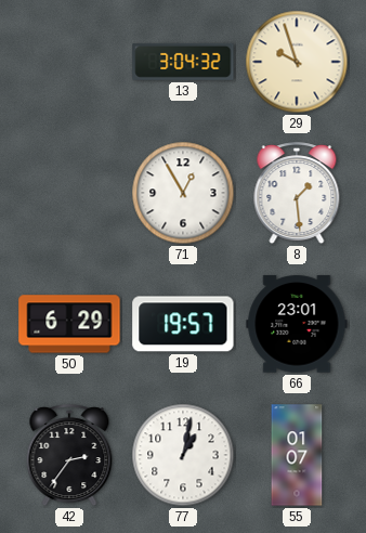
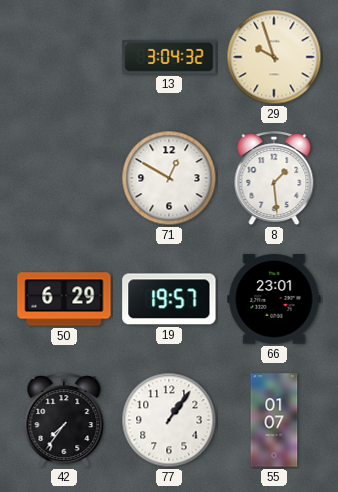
71: 12:55 -> 12:50
42: 2:36 -> 7:36
77: 1:02 -> 1:06
